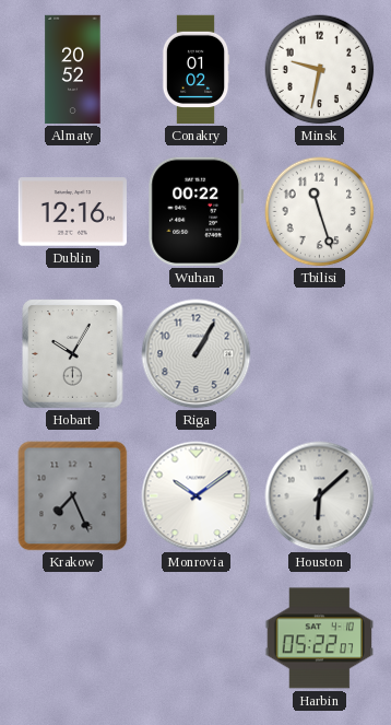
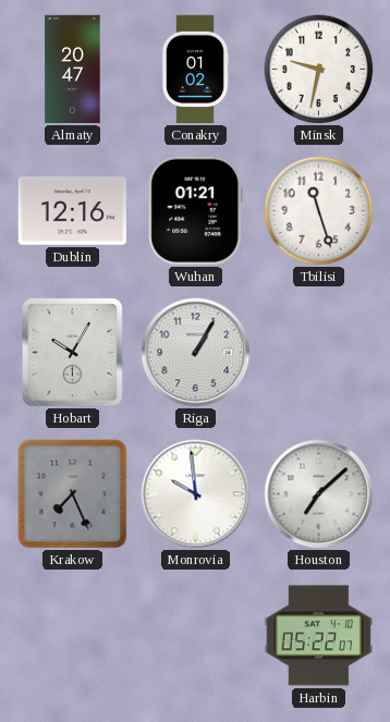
Almaty: 20:52 -> 20:47
Wuhan: 00:22 -> 01:21
Monrovia: 10:09 -> 9:59
Houston: 6:08 -> 7:08
